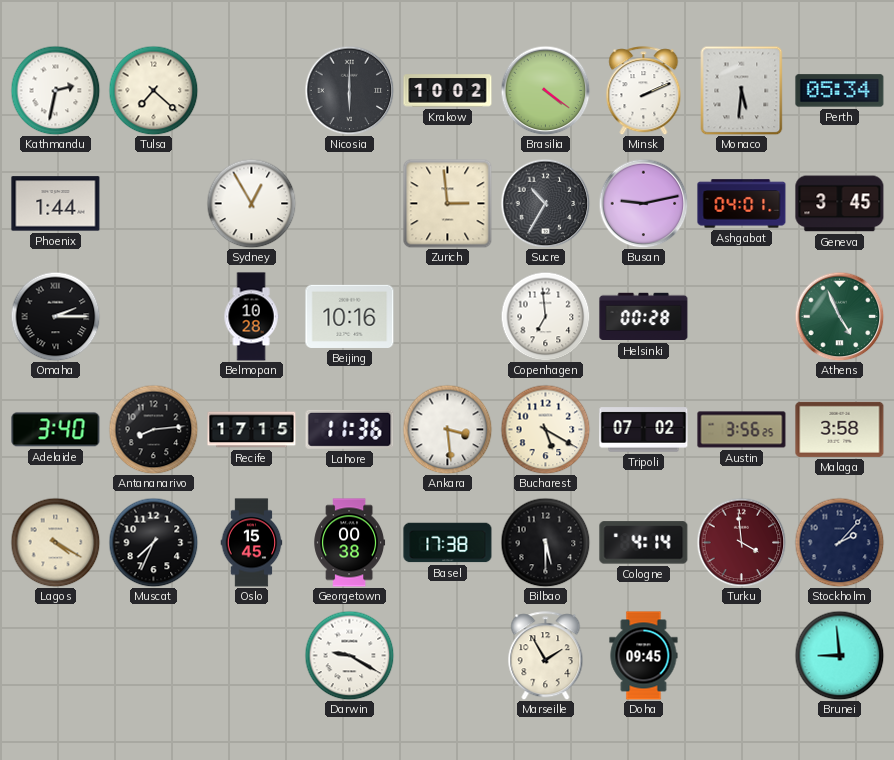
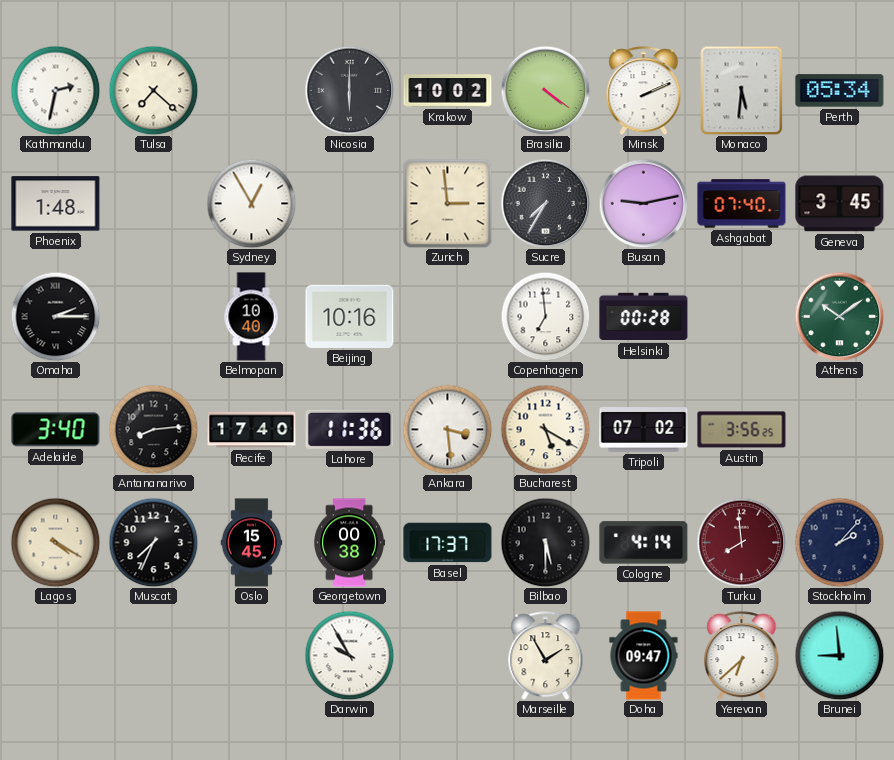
Phoenix: 1:44 -> 1:48
Sucre: 10:35 -> 7:35
Ashgabat: 04:01 -> 07:40
Belmopan: 10:28 -> 10:40
Athens: 4:56 -> 10:09
Recife: 17:15 -> 17:40
Malaga: 3:58 -> none
Basel: 17:38 -> 17:37
Turku: 3:59 -> 7:59
Darwin: 9:20 -> 9:55
Doha: 09:45 -> 09:47
Yerevan: none -> 6:38
